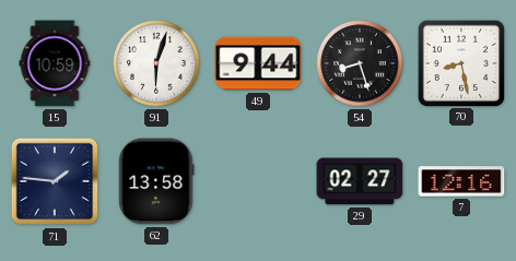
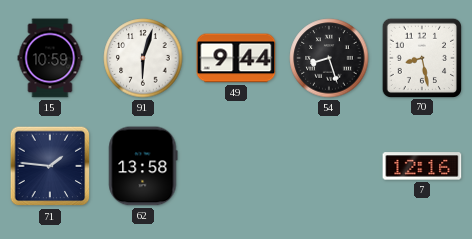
29: 02:27 -> none
